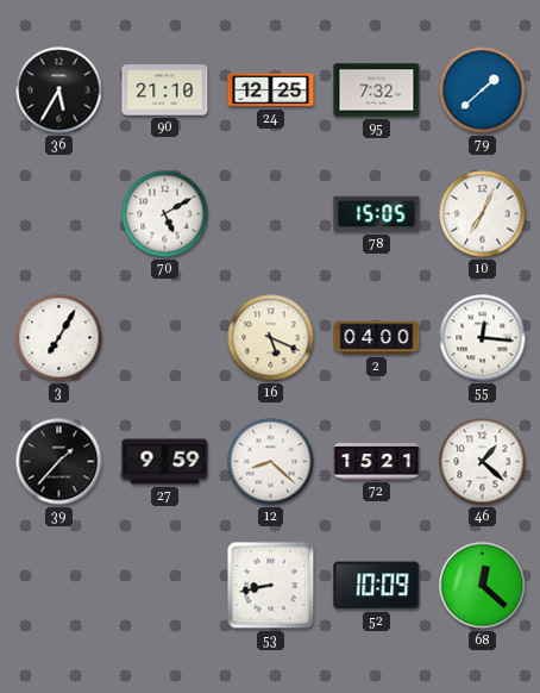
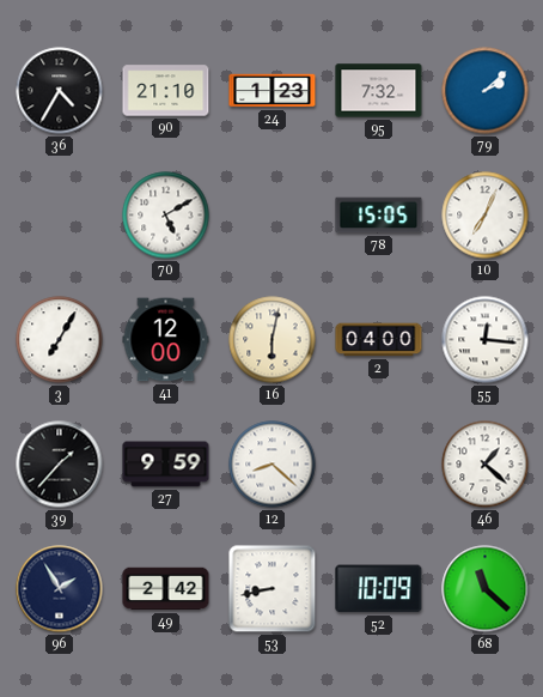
36: 5:35 -> 4:35
24: 12:25 -> 1:23
79: 1:38 -> 2:08
41: none -> 12:00
16: 5:19 -> 6:02
72: 15:21 -> none
96: none -> 1:55
49: none -> 2:42
68: 12:22 -> 11:22
